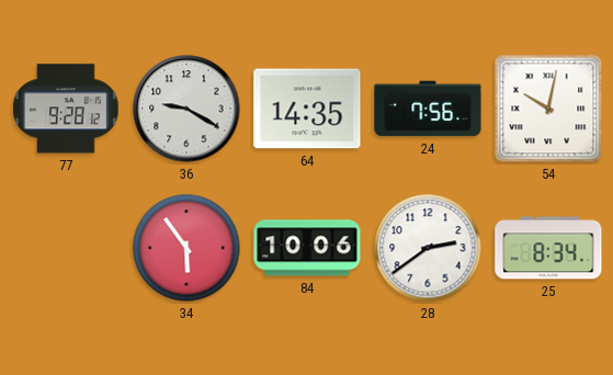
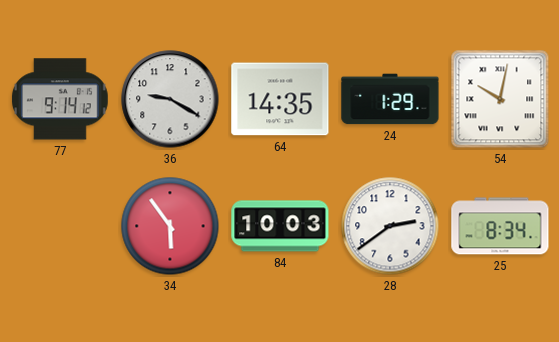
77: 9:28 -> 9:14
24: 7:56 -> 1:29
84: 10:06 -> 10:03
